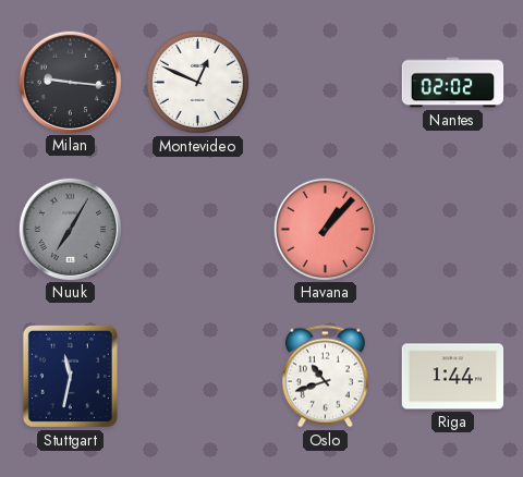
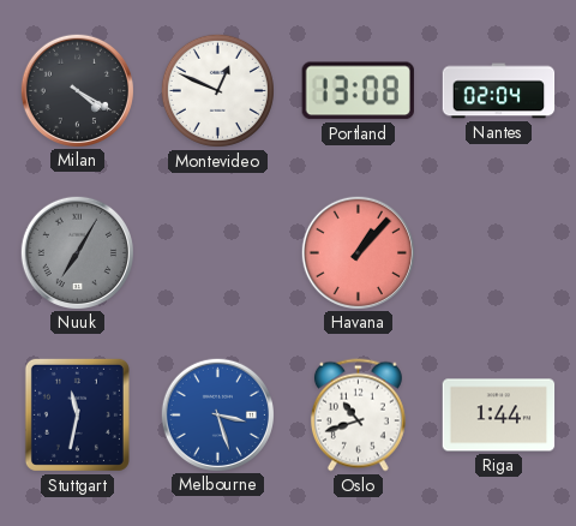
Milan: 9:16 -> 4:20
Portland: none -> 13:08
Nantes: 02:02 -> 02:04
Melbourne: none -> 3:27
